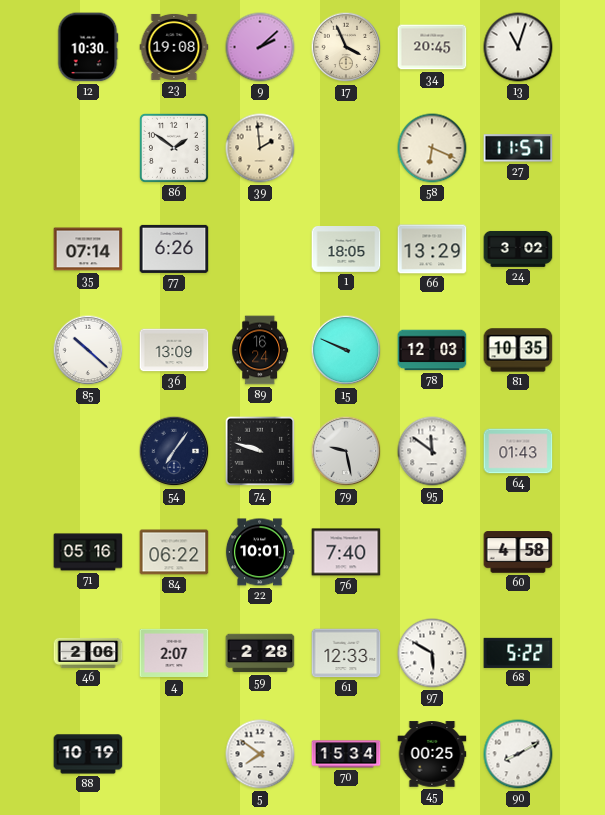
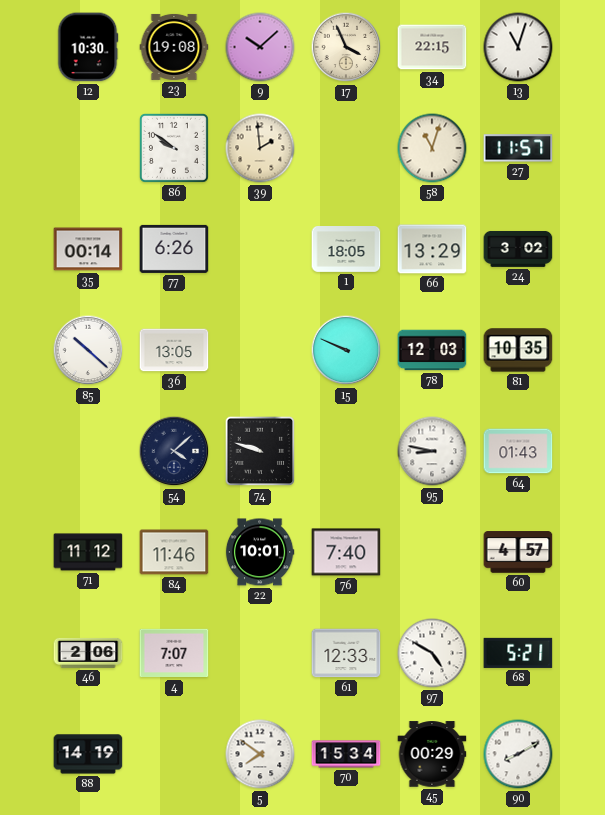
9: 2:08 -> 10:08
34: 20:45 -> 22:15
86: 1:51 -> 9:51
58: 6:19 -> 11:03
35: 07:14 -> 00:14
36: 13:09 -> 13:05
89: 16:24 -> none
54: 7:06 -> 4:08
79: 9:28 -> none
95: 11:51 -> 8:47
71: 05:16 -> 11:12
84: 06:22 -> 11:46
60: 4:58 -> 4:57
4: 2:07 -> 7:07
59: 2:28 -> none
97: 5:50 -> 4:50
68: 5:22 -> 5:21
88: 10:19 -> 14:19
45: 00:25 -> 00:29
